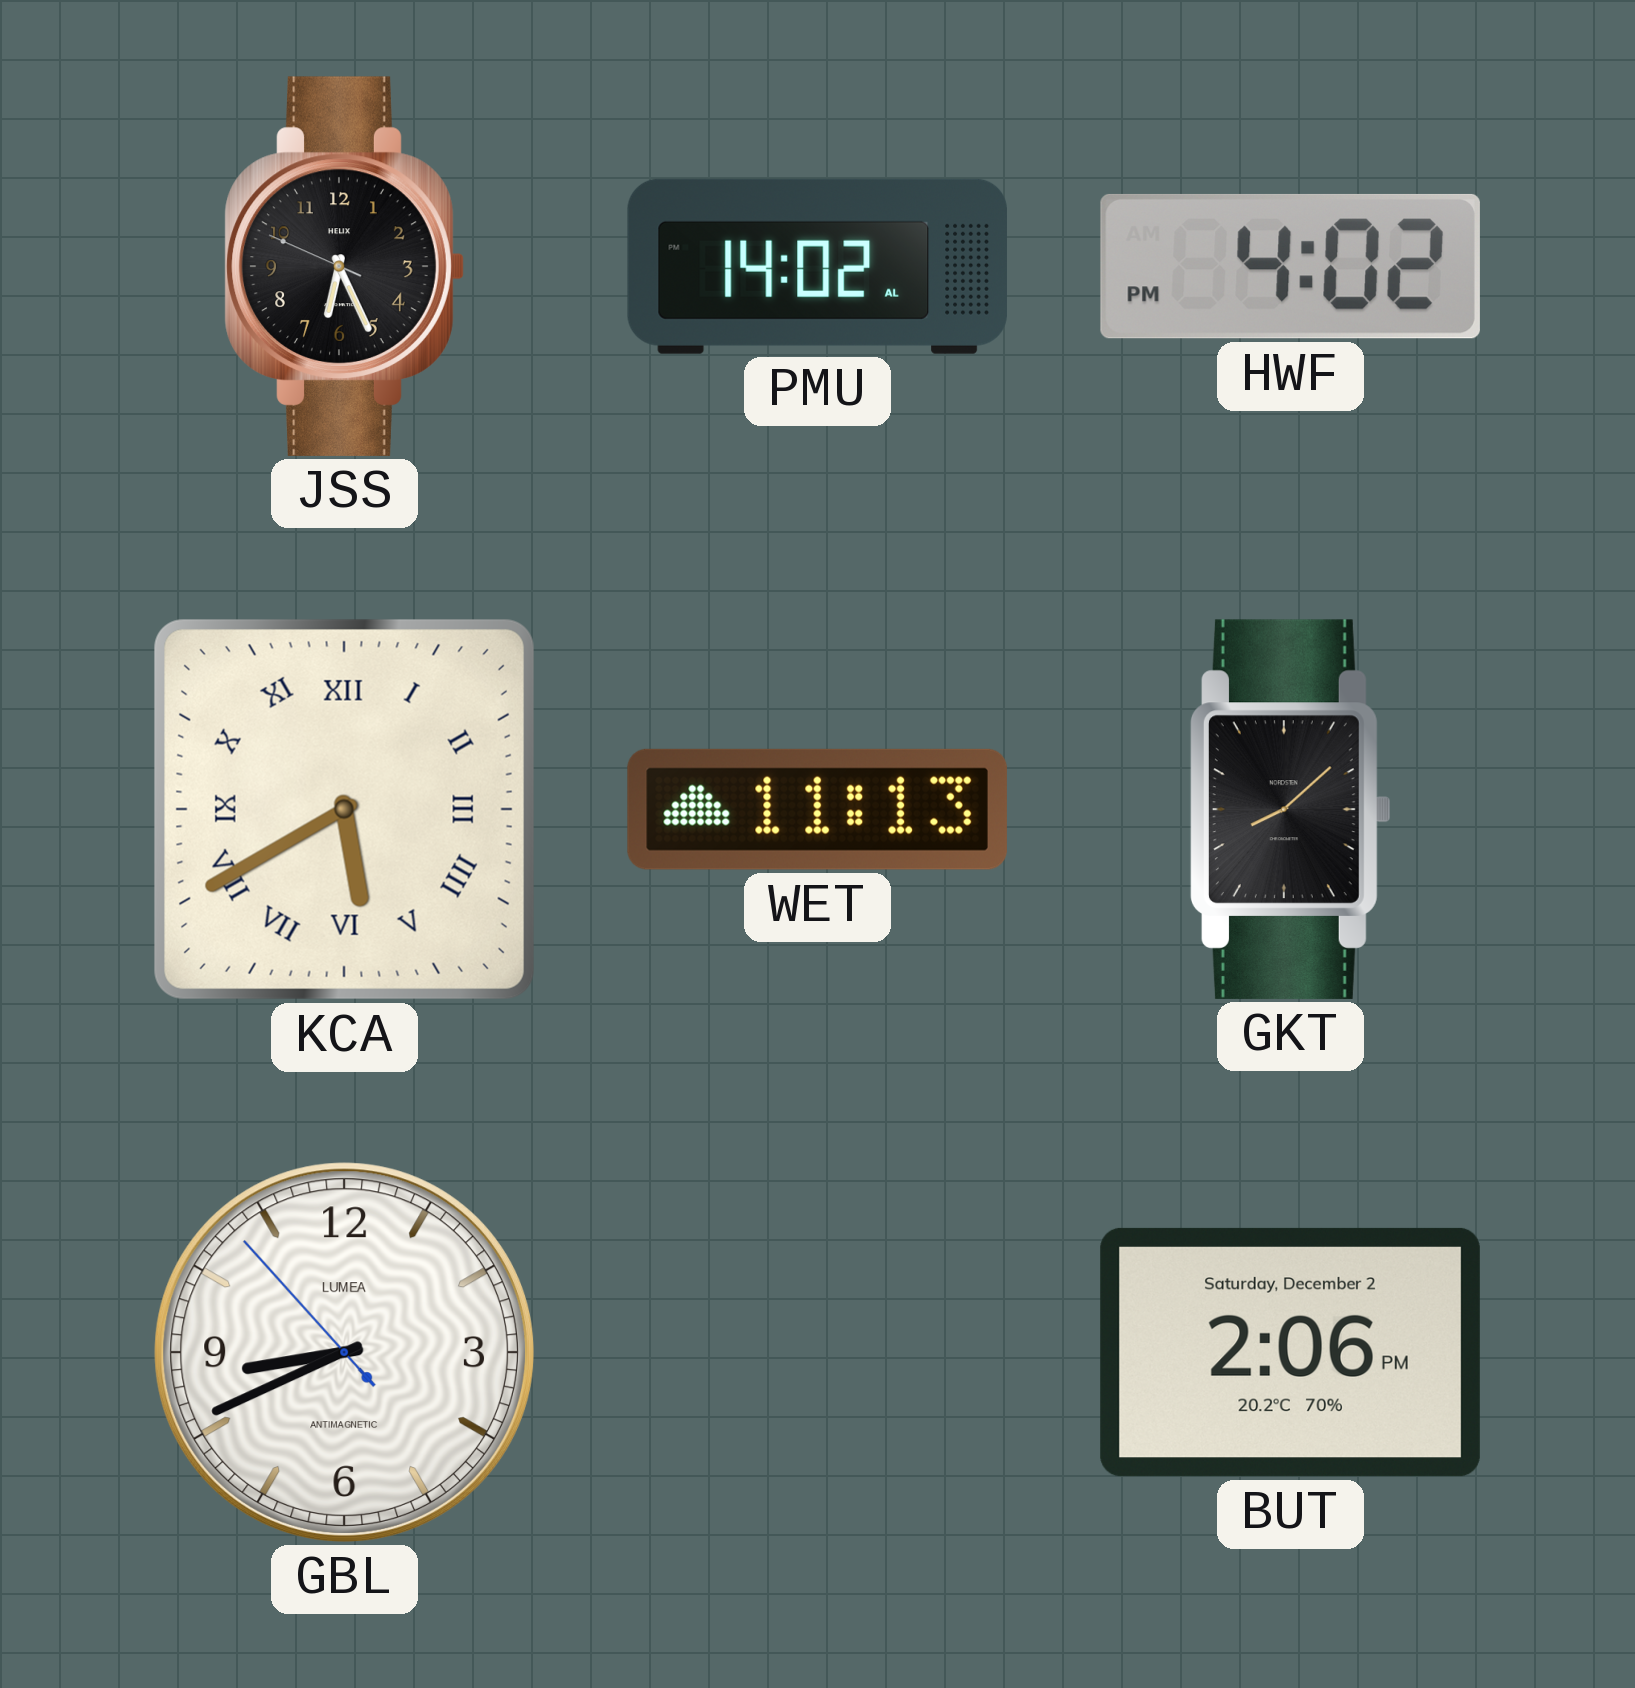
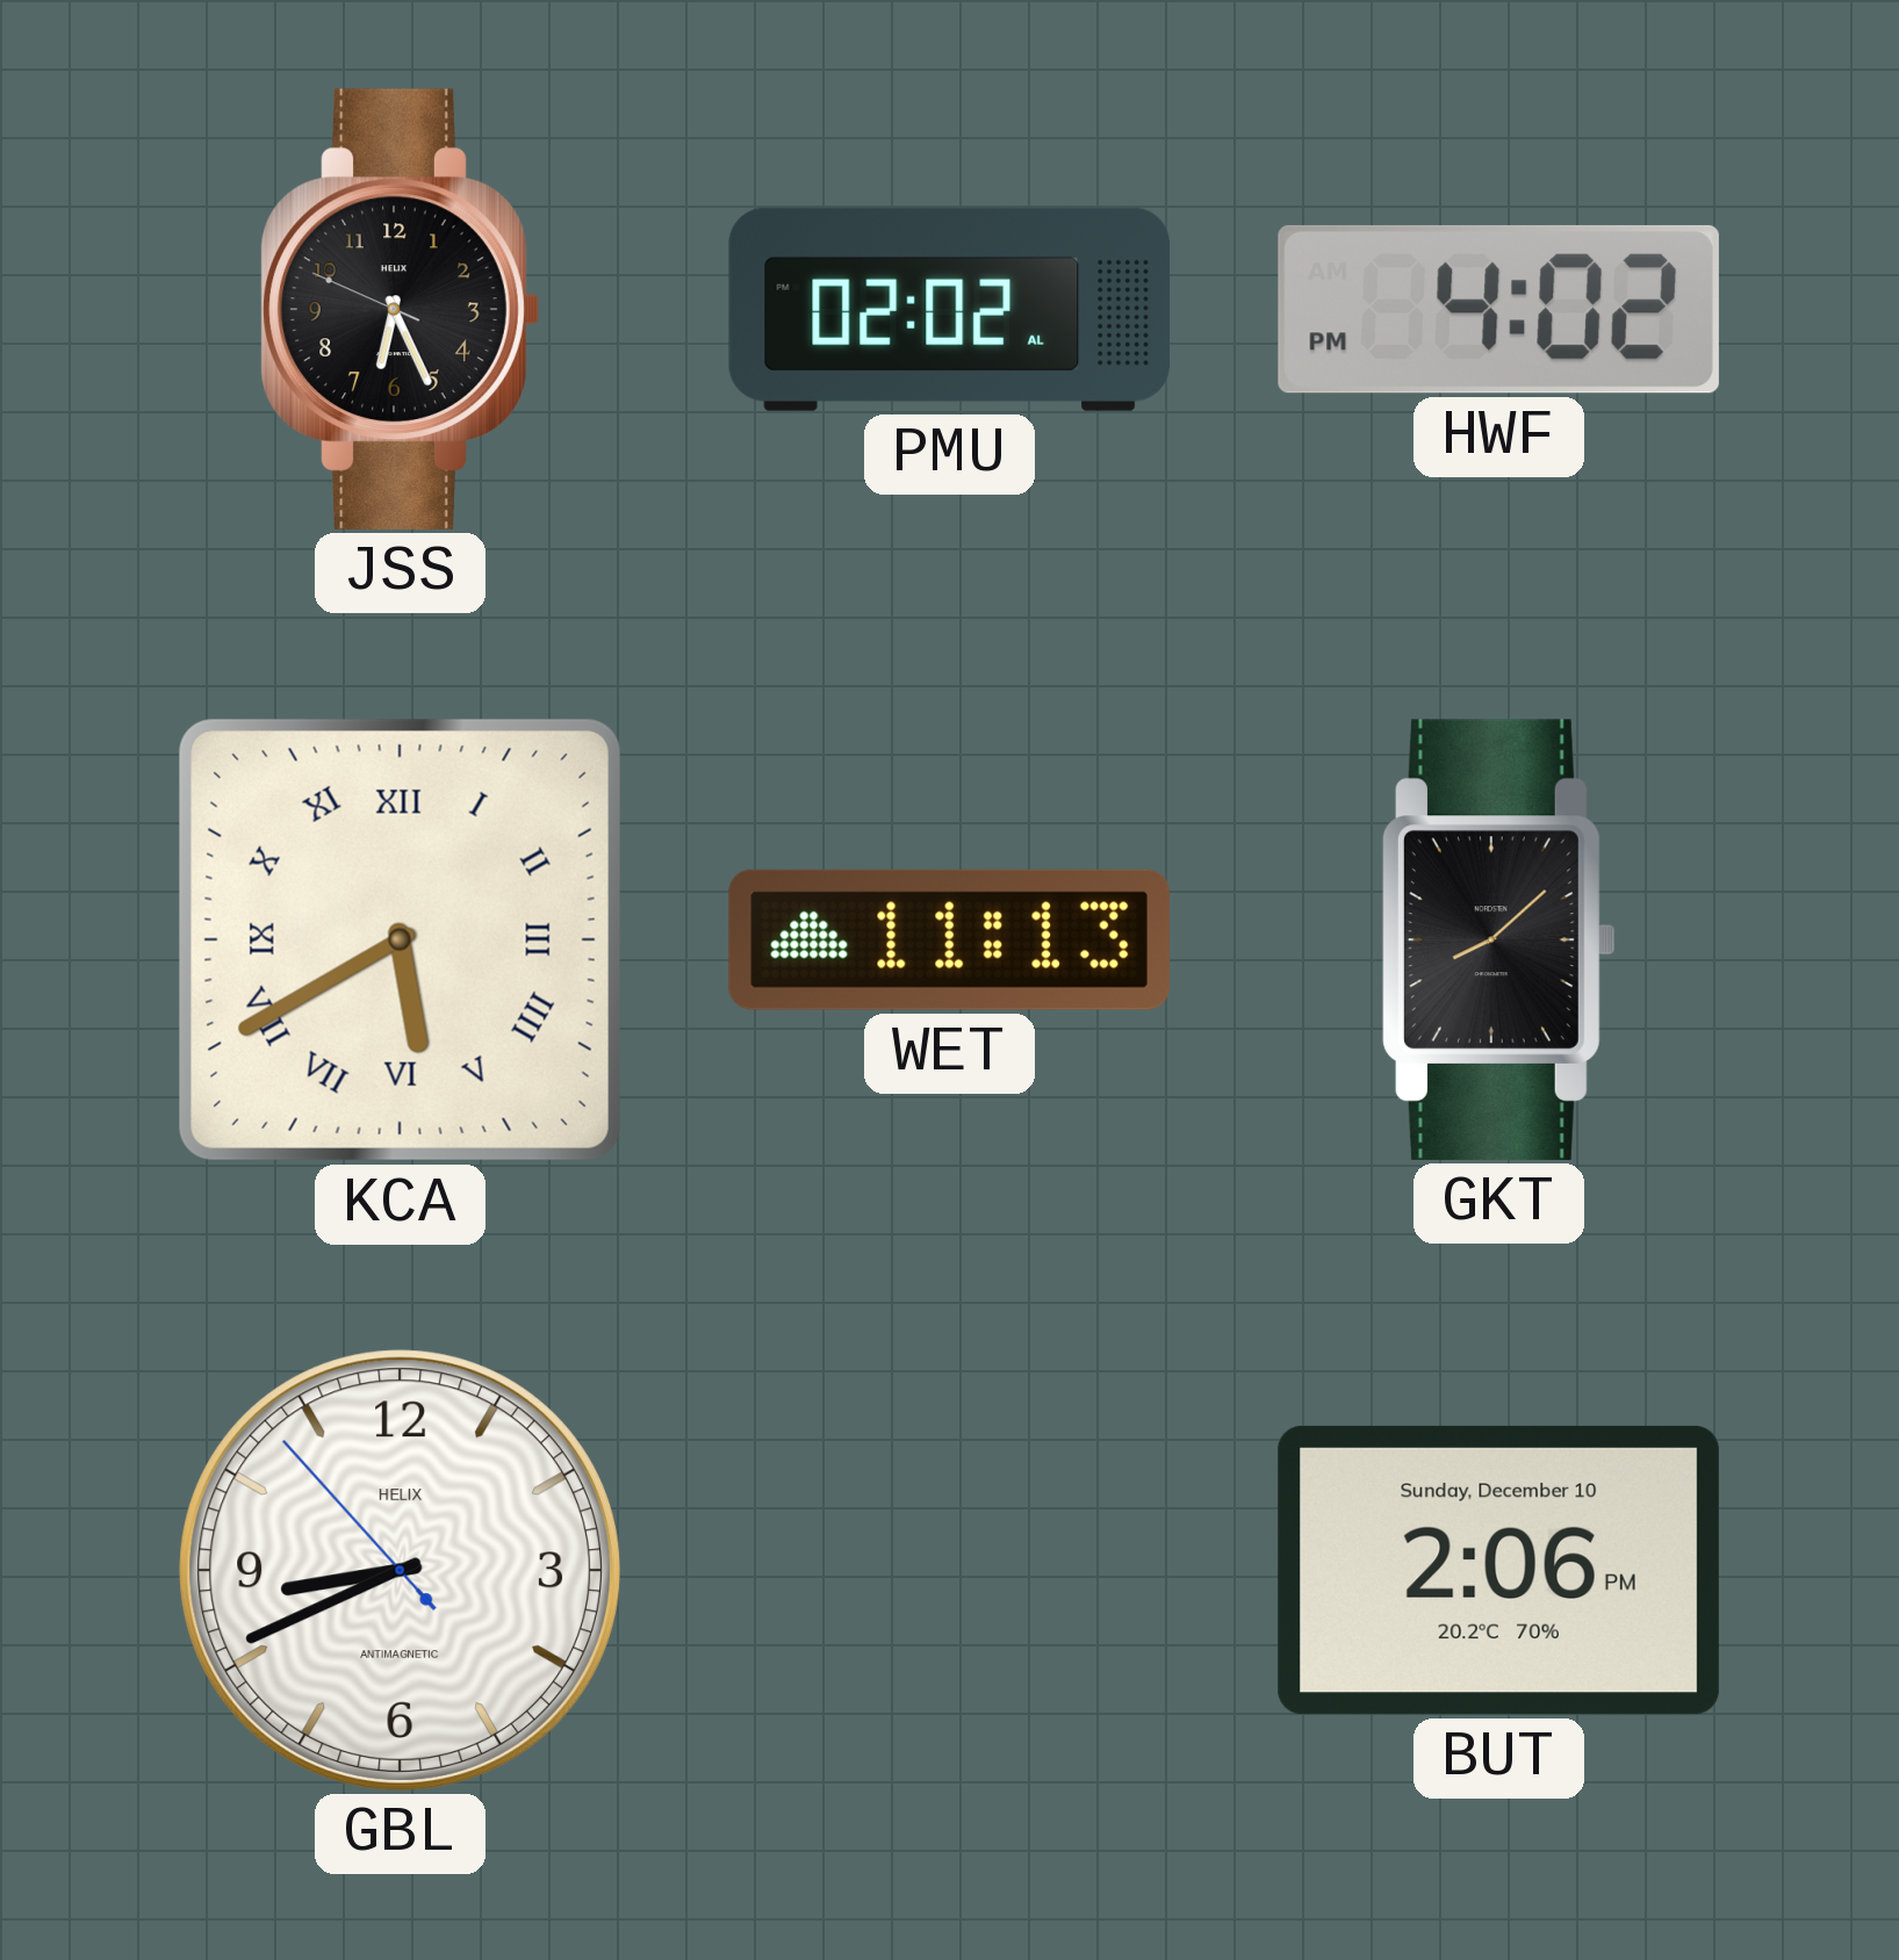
PMU: 14:02 -> 02:02
GBL brand: LUMEA -> HELIX
BUT date: Saturday, December 2 -> Sunday, December 10
